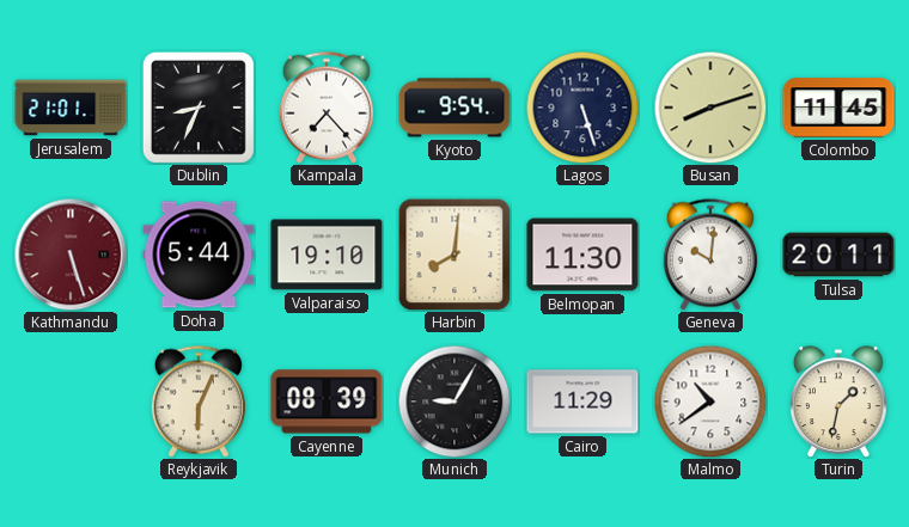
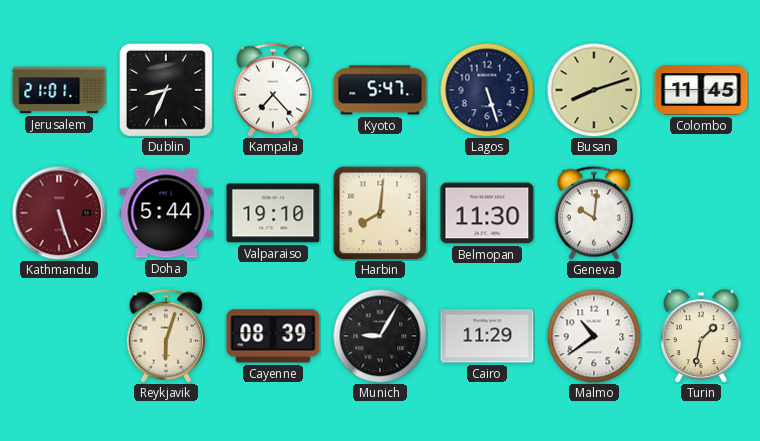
Kyoto: 9:54 -> 5:47
Tulsa: 20:11 -> none
Reykjavik: 6:04 -> 6:03
